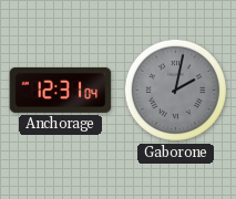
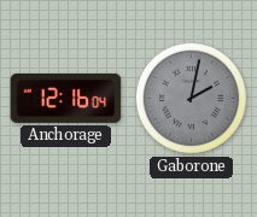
Anchorage: 12:31 -> 12:16
